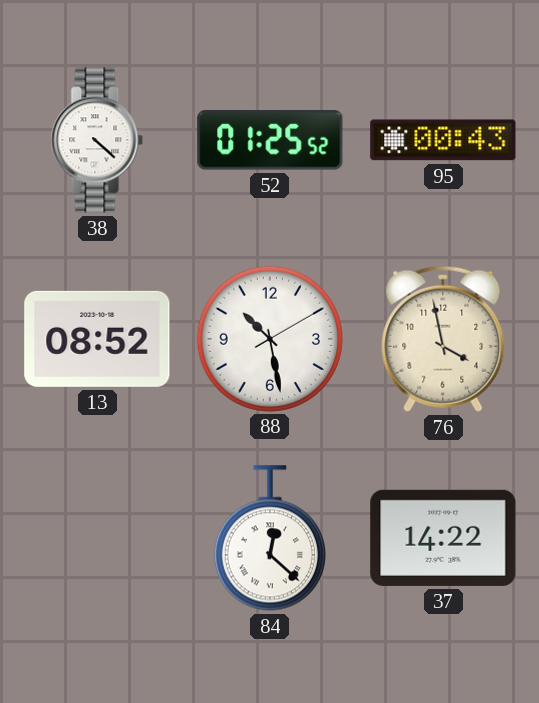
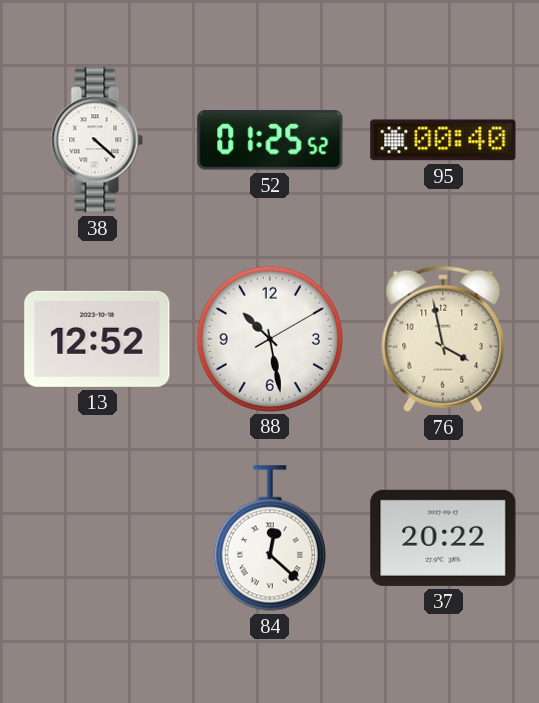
95: 00:43 -> 00:40
13: 08:52 -> 12:52
37: 14:22 -> 20:22
